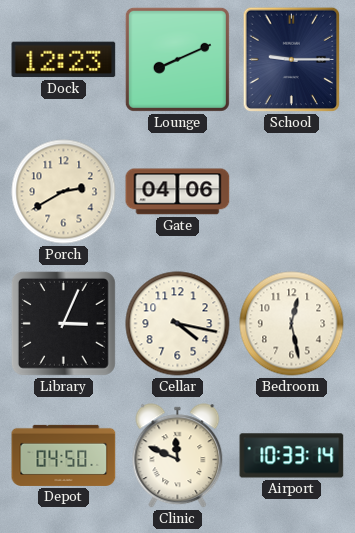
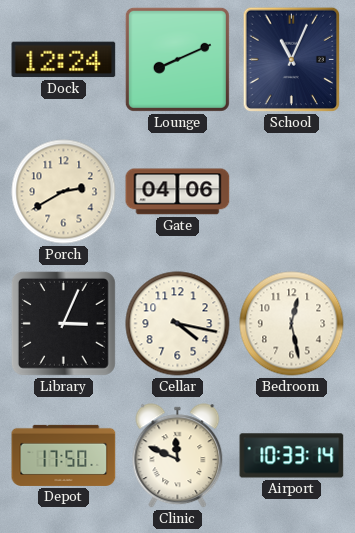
Dock: 12:23 -> 12:24
School: 9:15 -> 11:04
Depot: 04:50 -> 17:50
